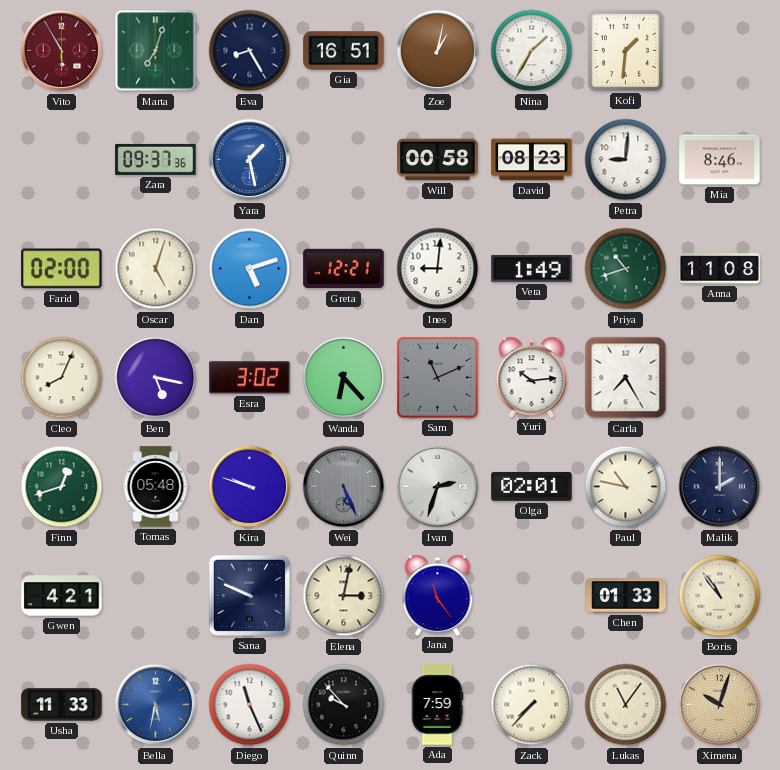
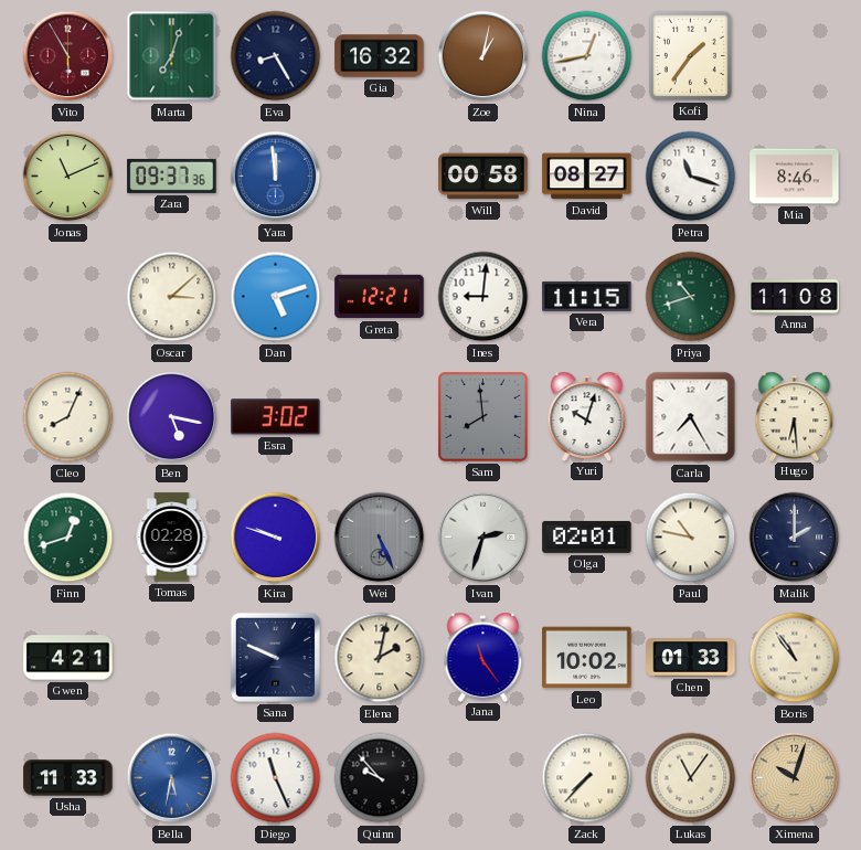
Gia: 16:51 -> 16:32
Nina: 1:35 -> 12:43
Kofi: 1:31 -> 1:36
Jonas: none -> 11:11
Yara: 1:28 -> 11:59
David: 08:23 -> 08:27
Petra: 9:01 -> 11:18
Farid: 02:00 -> none
Oscar: 5:03 -> 3:08
Vera: 1:49 -> 11:15
Wanda: 6:23 -> none
Sam: 11:11 -> 7:59
Yuri: 10:14 -> 10:03
Hugo: none -> 6:29
Tomas: 05:48 -> 02:28
Elena: 3:02 -> 2:02
Leo: none -> 10:02
Ada: 7:59 -> none
